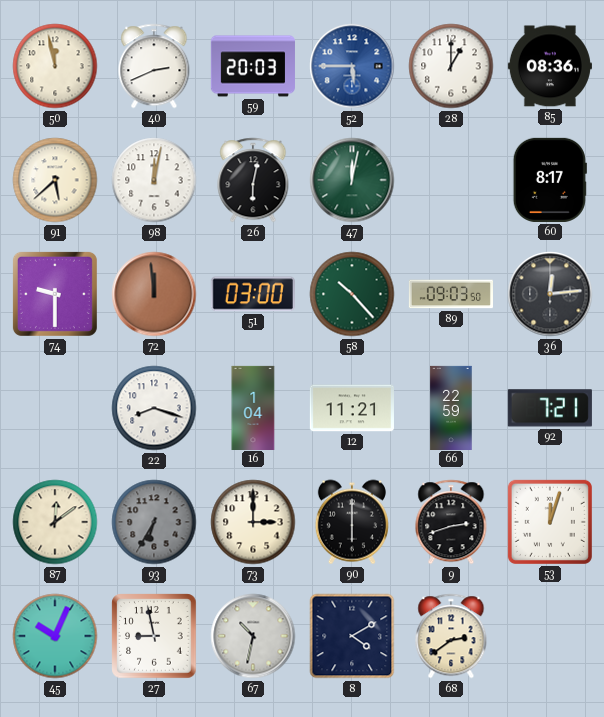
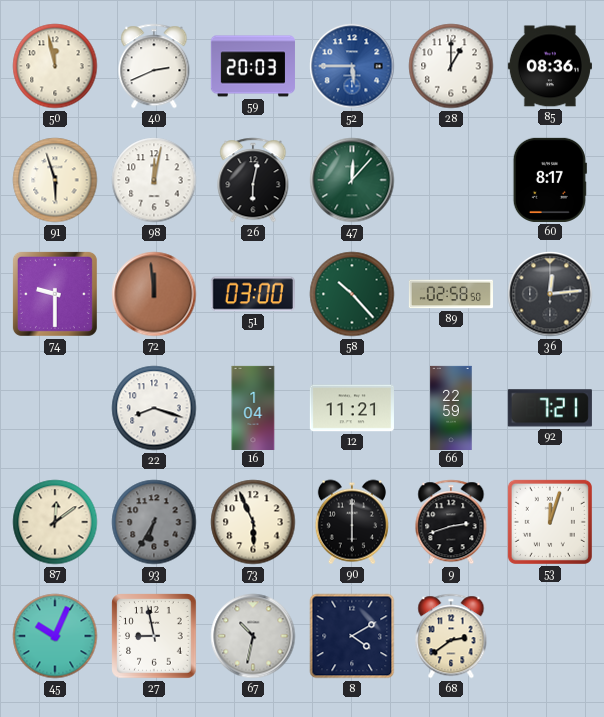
91: 5:38 -> 5:57
47: 12:02 -> 12:07
89: 09:03 -> 02:58
73: 3:00 -> 5:56
